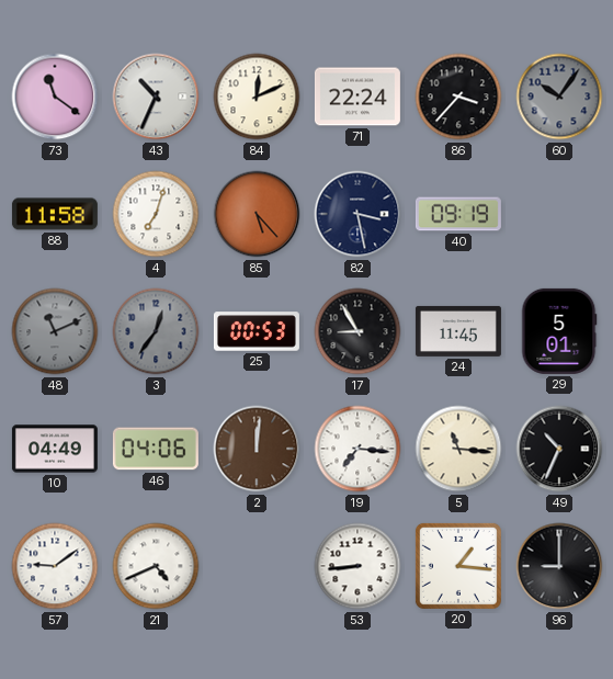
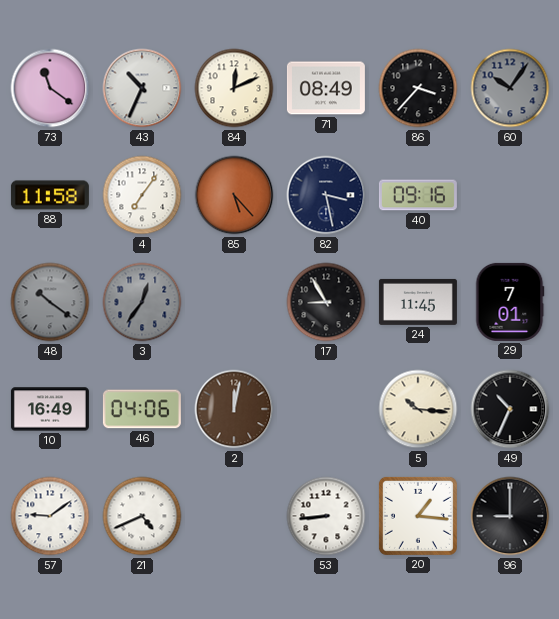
71: 22:24 -> 08:49
4: 7:03 -> 7:06
40: 09:19 -> 09:16
48: 11:11 -> 10:21
25: 00:53 -> none
29: 5:01 -> 7:01
10: 04:49 -> 16:49
2: 12:01 -> 12:02
19: 7:16 -> none
5: 11:16 -> 10:16
